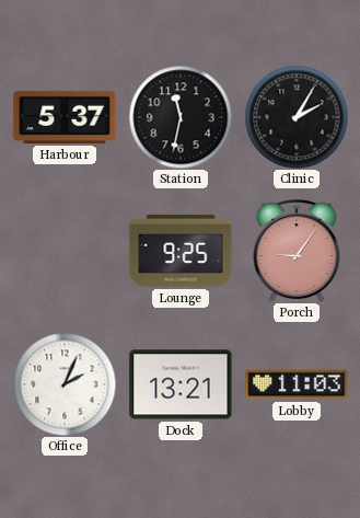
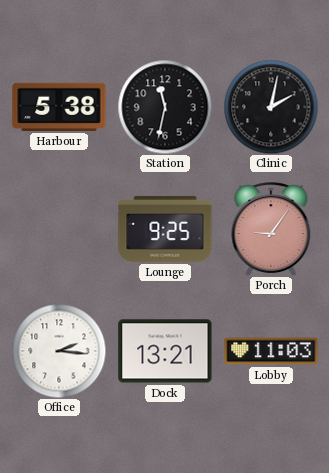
Harbour: 5:37 -> 5:38
Clinic: 2:05 -> 2:02
Office: 2:04 -> 2:16
